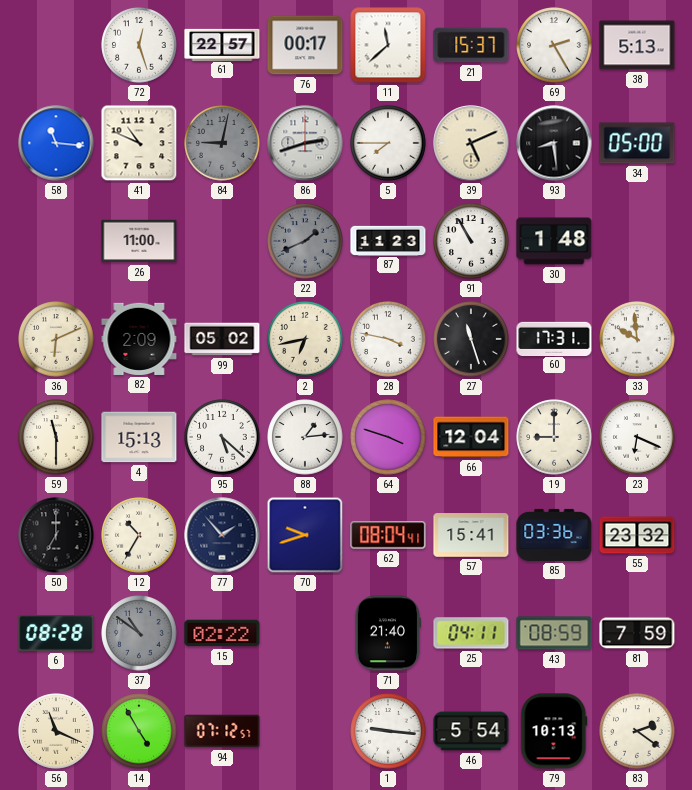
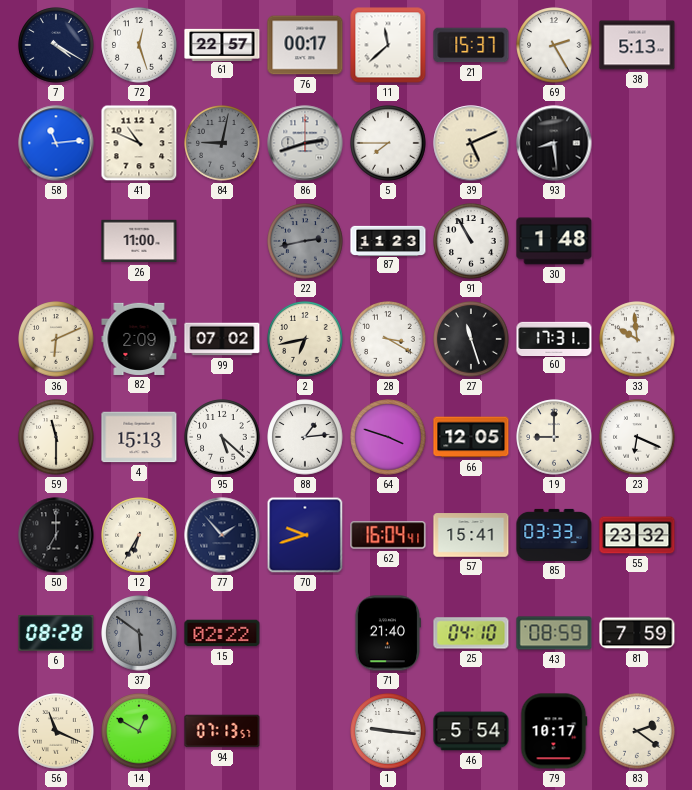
7: none -> 4:20
58: 11:16 -> 11:14
34: 05:00 -> none
22: 1:41 -> 2:43
99: 05:02 -> 07:02
28: 3:47 -> 3:20
66: 12:04 -> 12:05
12: 10:35 -> 6:35
62: 08:04 -> 16:04
85: 03:36 -> 03:33
37: 10:51 -> 5:51
25: 04:11 -> 04:10
14: 4:55 -> 12:50
94: 07:12 -> 07:13
79: 10:13 -> 10:17
